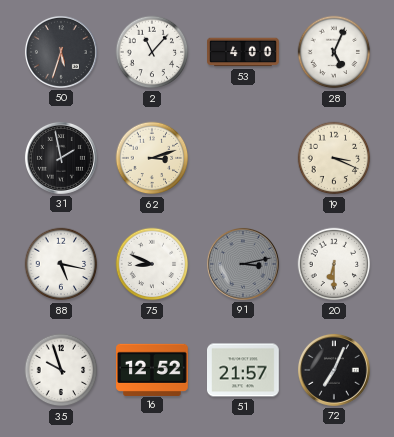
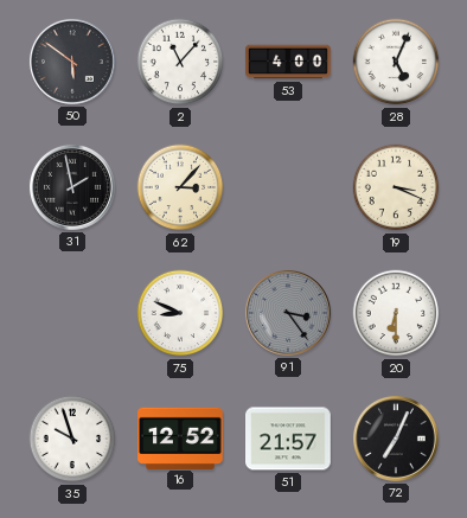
50: 5:33 -> 5:51
62: 3:12 -> 3:07
88: 5:17 -> none
91: 3:13 -> 3:24
